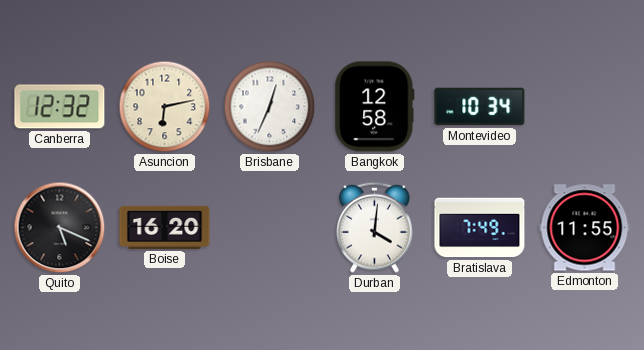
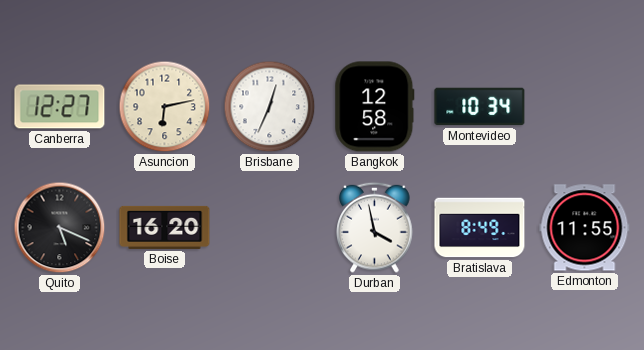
Canberra: 12:32 -> 12:27
Durban: 4:01 -> 3:58
Bratislava: 7:49 -> 8:49
